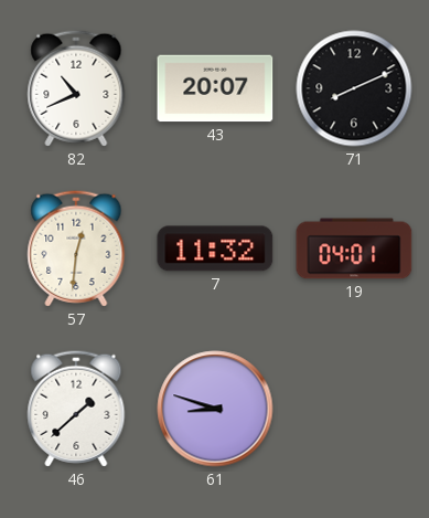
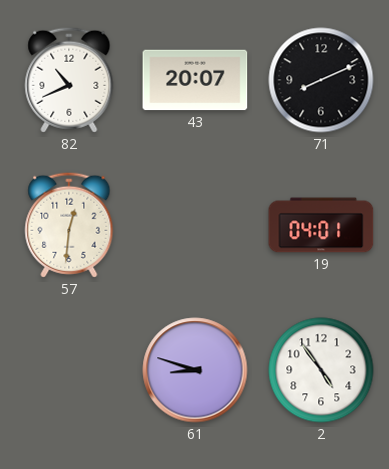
7: 11:32 -> none
46: 1:38 -> none
2: none -> 4:54
